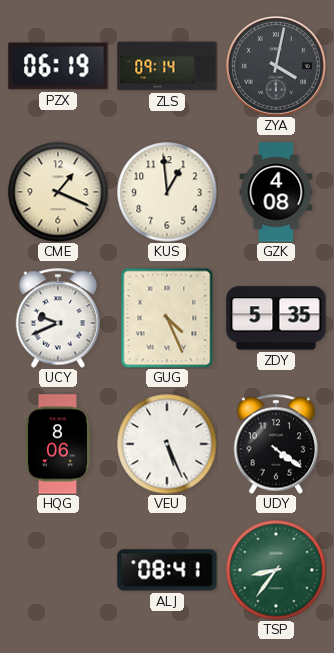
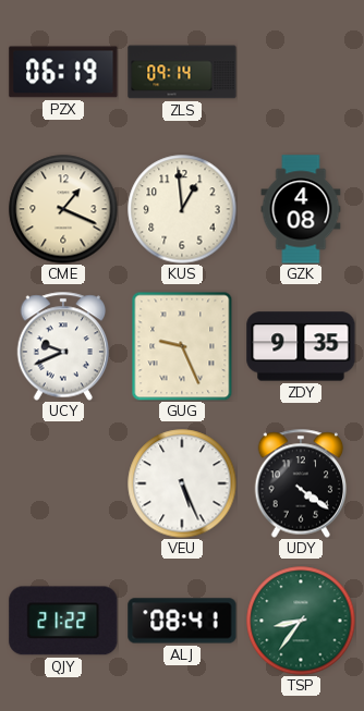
ZYA: 4:02 -> none
GUG: 4:26 -> 9:26
ZDY: 5:35 -> 9:35
HQG: 8:06 -> none
QJY: none -> 21:22
